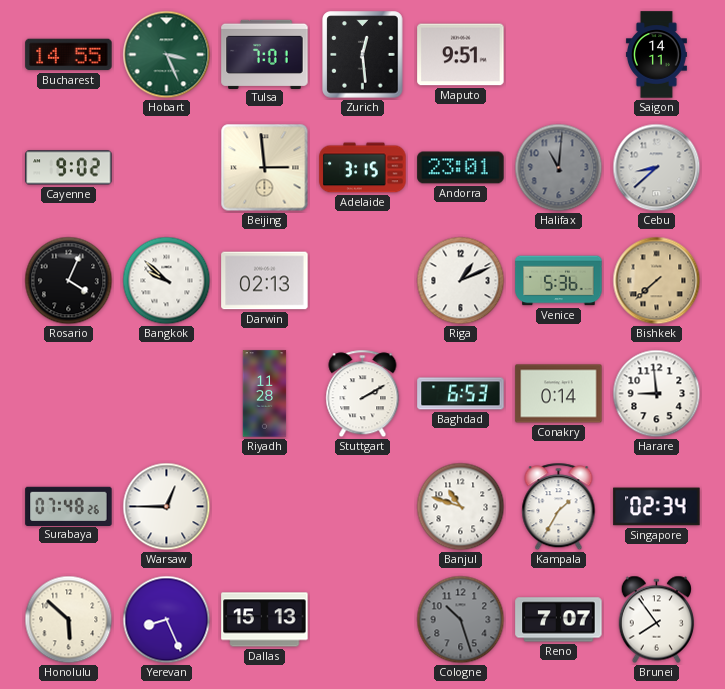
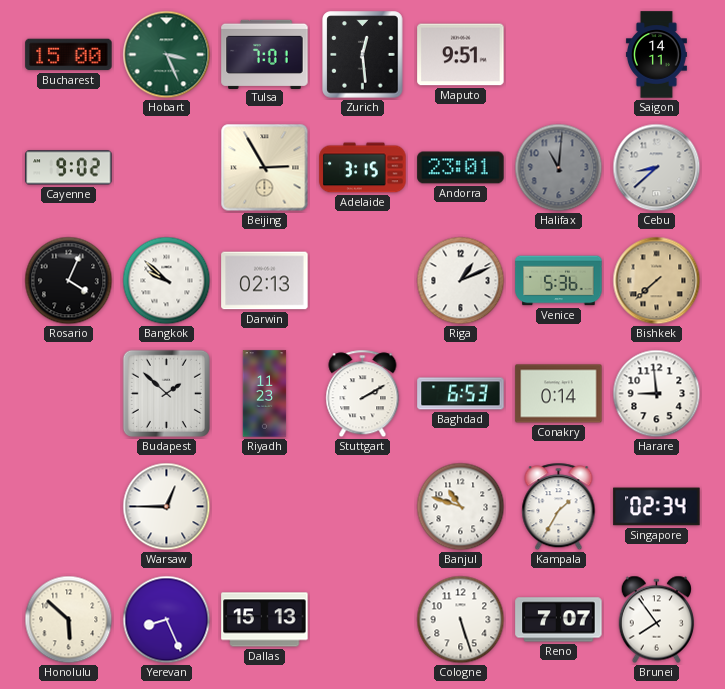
Bucharest: 14:55 -> 15:00
Beijing: 2:59 -> 2:55
Budapest: none -> 1:52
Riyadh: 11:28 -> 11:23
Surabaya: 07:48 -> none
Cologne: 10:27 -> 5:27
Cologne dial: grey -> white
